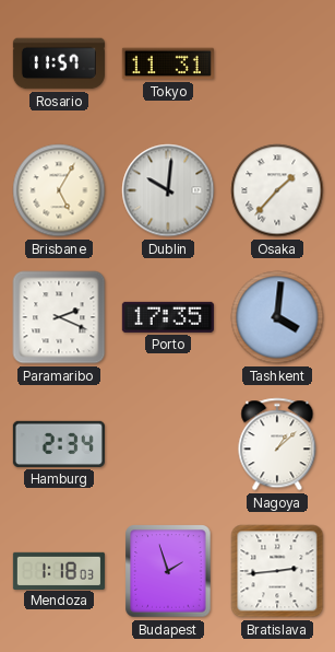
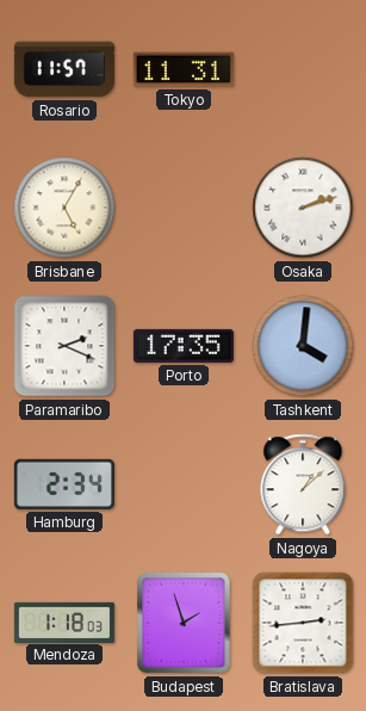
Dublin: 10:01 -> none
Osaka: 1:37 -> 2:12
